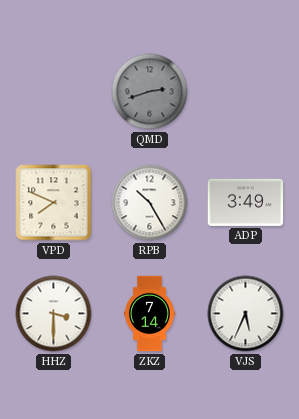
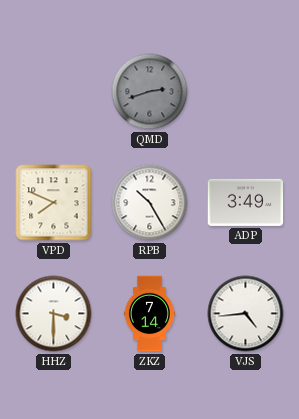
VJS: 5:34 -> 4:44
